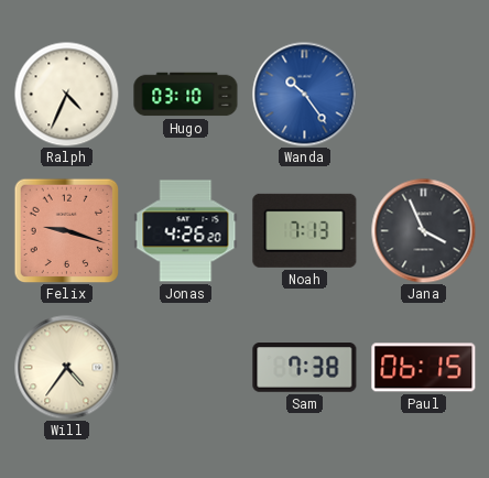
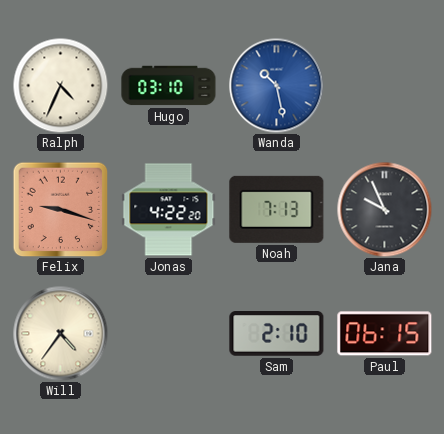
Wanda: 10:24 -> 10:28
Jonas: 4:26 -> 4:22
Jana: 3:56 -> 9:56
Sam: 7:38 -> 2:10
